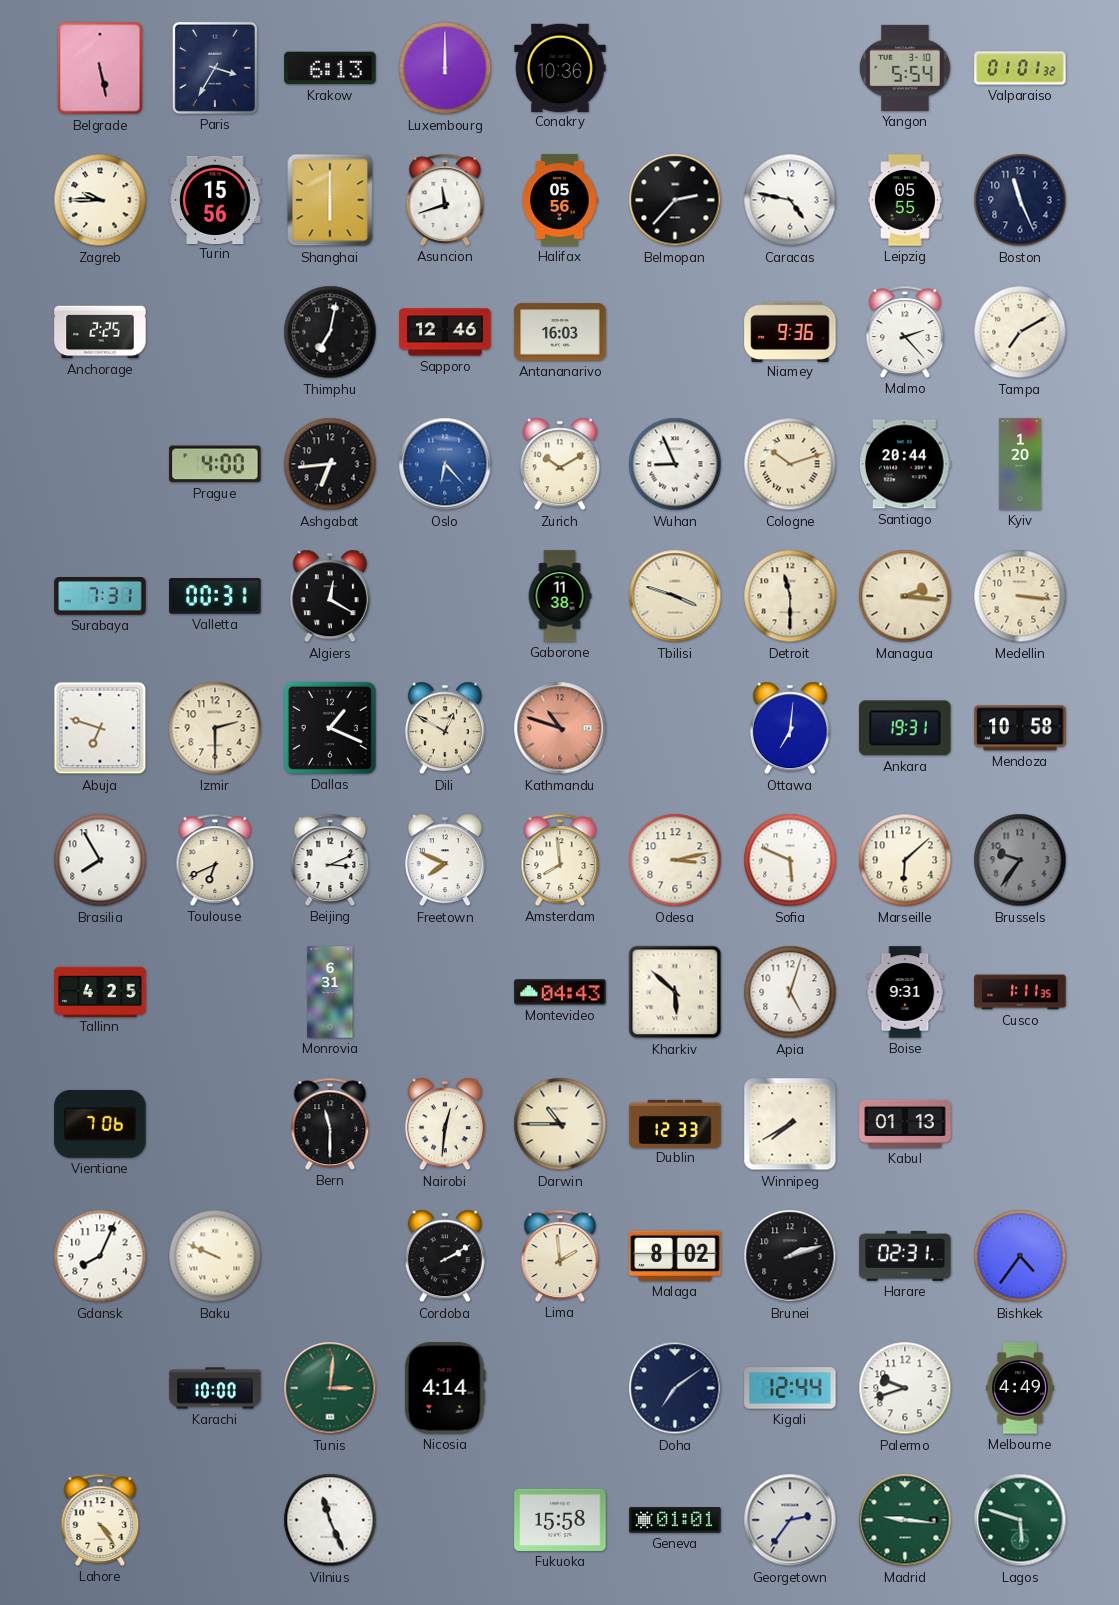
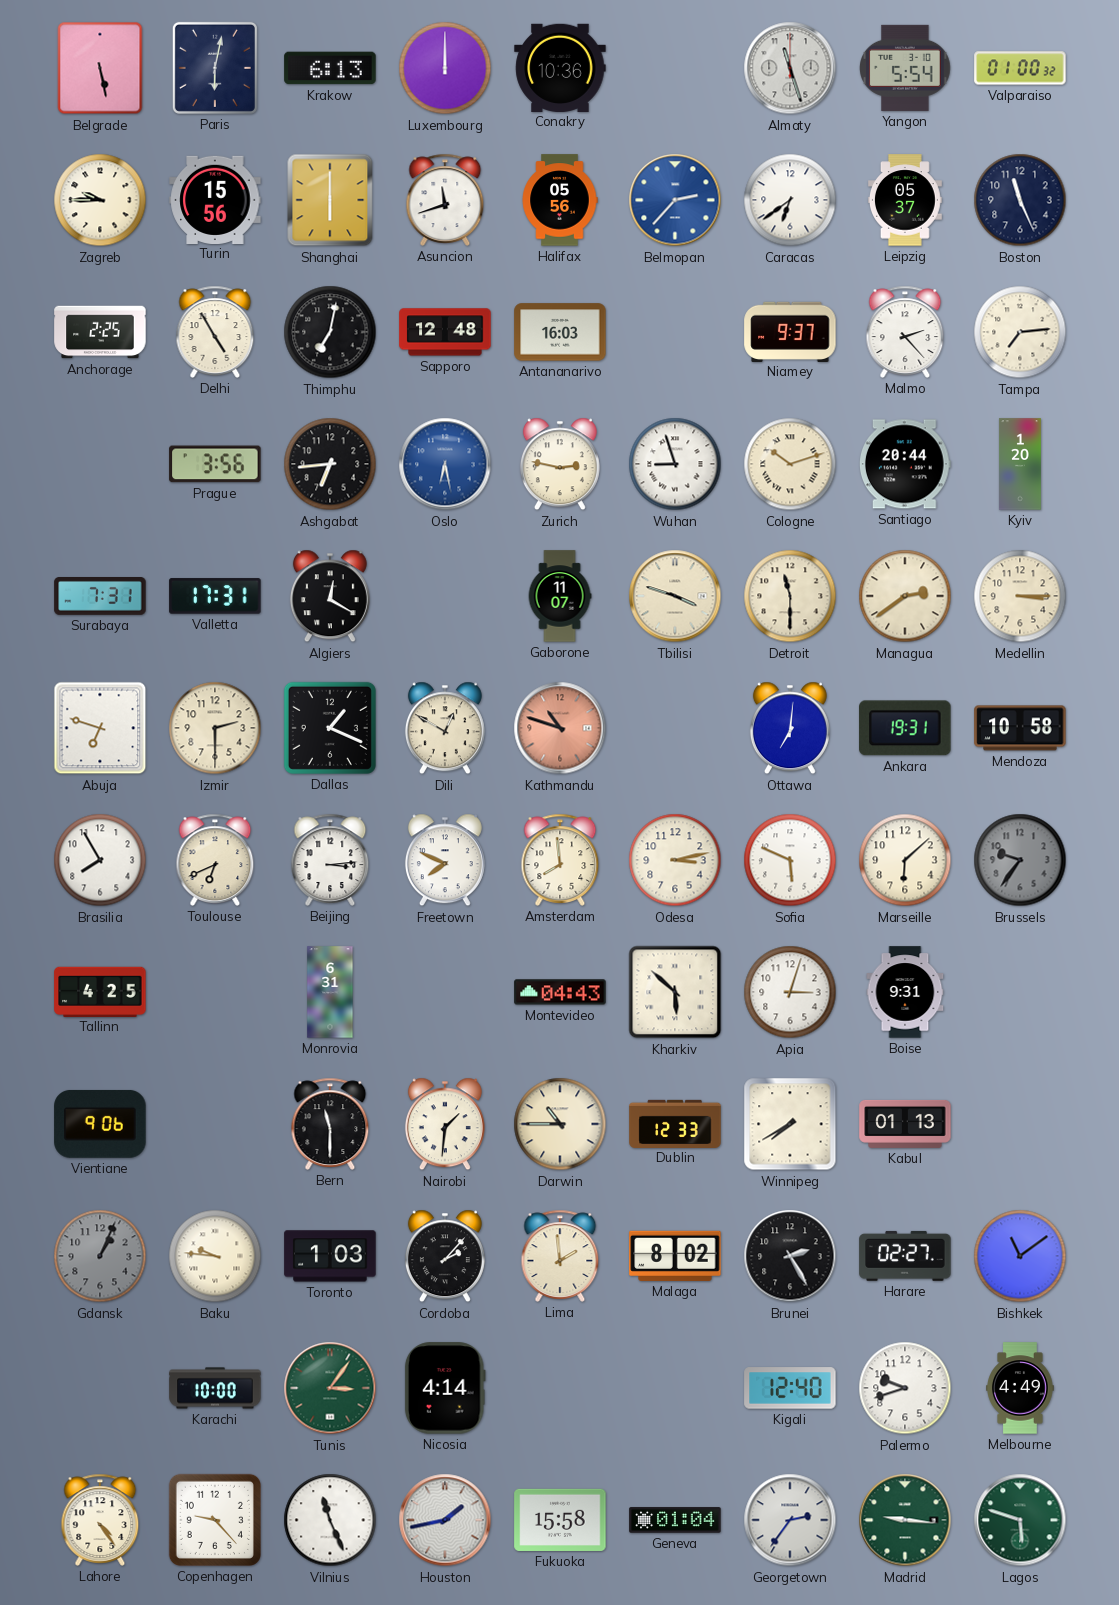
Paris: 3:35 -> 6:02
Almaty: none -> 11:27
Valparaiso: 01:01 -> 01:00
Belmopan dial: black -> blue
Caracas: 4:47 -> 6:39
Leipzig: 05:55 -> 05:37
Delhi: none -> 4:55
Sapporo: 12:46 -> 12:48
Niamey: 9:36 -> 9:37
Tampa: 7:10 -> 7:14
Prague: 4:00 -> 3:56
Oslo: 6:23 -> 6:28
Zurich: 10:10 -> 2:47
Wuhan: 8:56 -> 8:57
Valletta: 00:31 -> 17:31
Gaborone: 11:38 -> 11:07
Managua: 2:16 -> 2:39
Medellin: 3:16 -> 3:15
Beijing: 3:11 -> 3:14
Apia: 5:03 -> 3:03
Cusco: 1:11 -> none
Vientiane: 7:06 -> 9:06
Nairobi: 12:31 -> 1:31
Gdansk: 8:04 -> 1:04
Gdansk dial: white -> grey
Baku: 9:49 -> 9:46
Toronto: none -> 1:03
Cordoba: 2:10 -> 2:07
Brunei: 2:12 -> 2:25
Harare: 02:31 -> 02:27
Bishkek: 4:36 -> 11:09
Tunis: 3:01 -> 3:06
Doha: 7:09 -> none
Kigali: 12:44 -> 12:40
Copenhagen: none -> 9:23
Houston: none -> 1:43
Geneva: 01:01 -> 01:04
